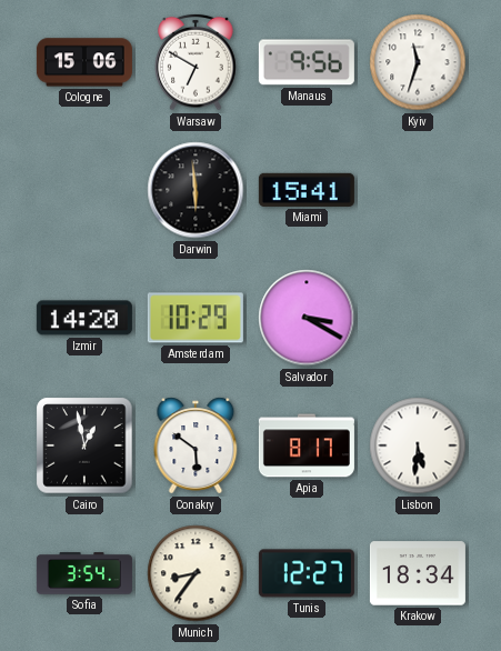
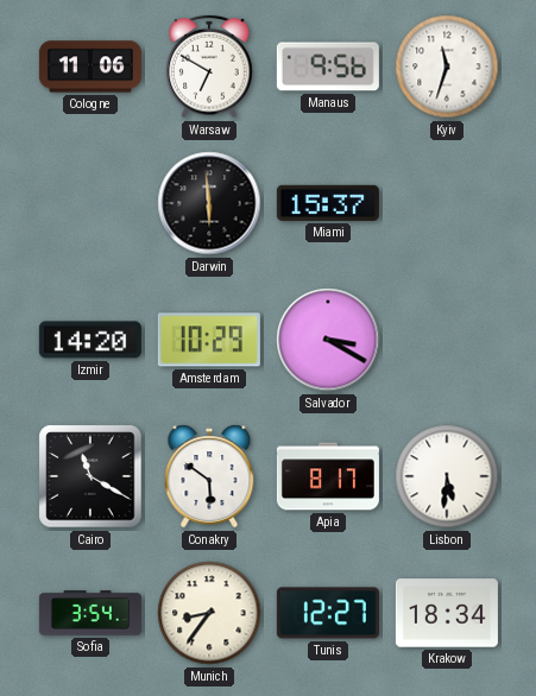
Cologne: 15:06 -> 11:06
Miami: 15:41 -> 15:37
Cairo: 12:58 -> 11:20
